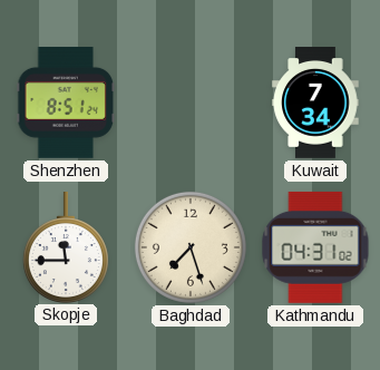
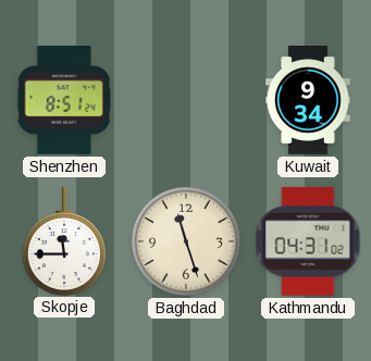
Kuwait: 7:34 -> 9:34
Baghdad: 7:27 -> 11:27
